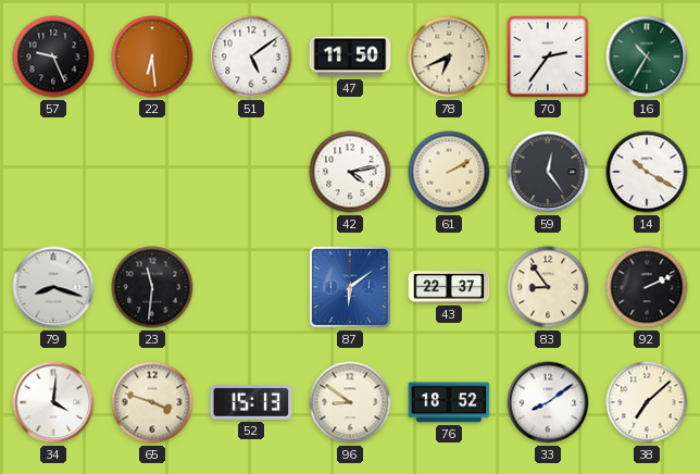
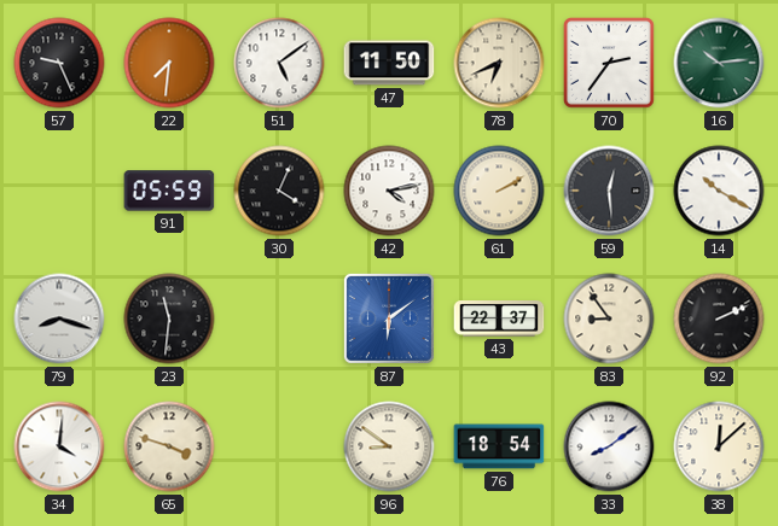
22: 6:29 -> 7:31
16: 10:35 -> 10:14
91: none -> 05:59
30: none -> 4:04
59: 12:24 -> 12:29
52: 15:13 -> none
76: 18:52 -> 18:54
38: 7:08 -> 12:08
